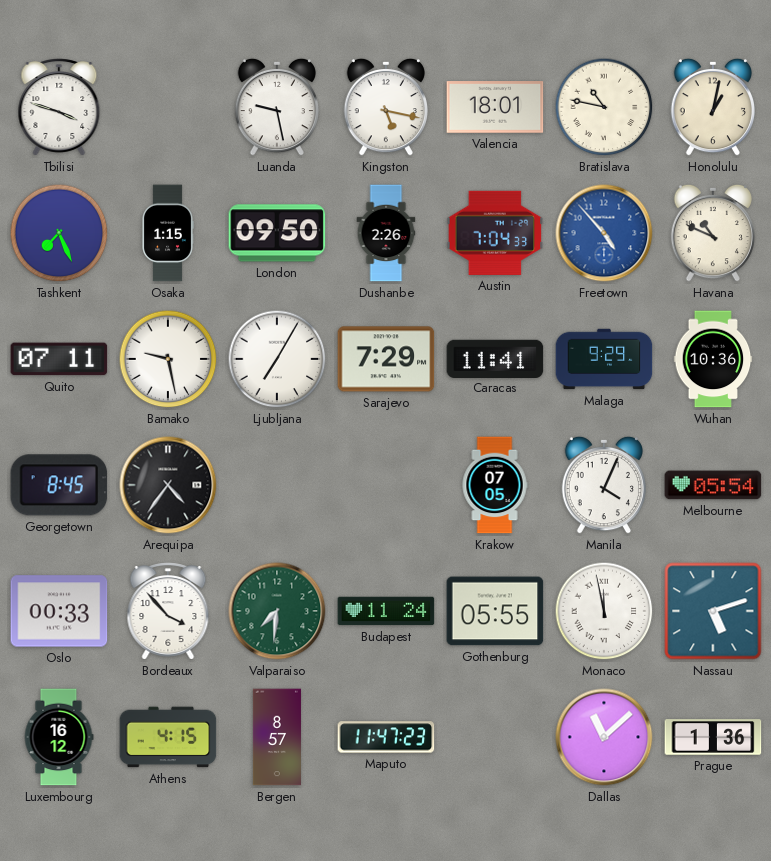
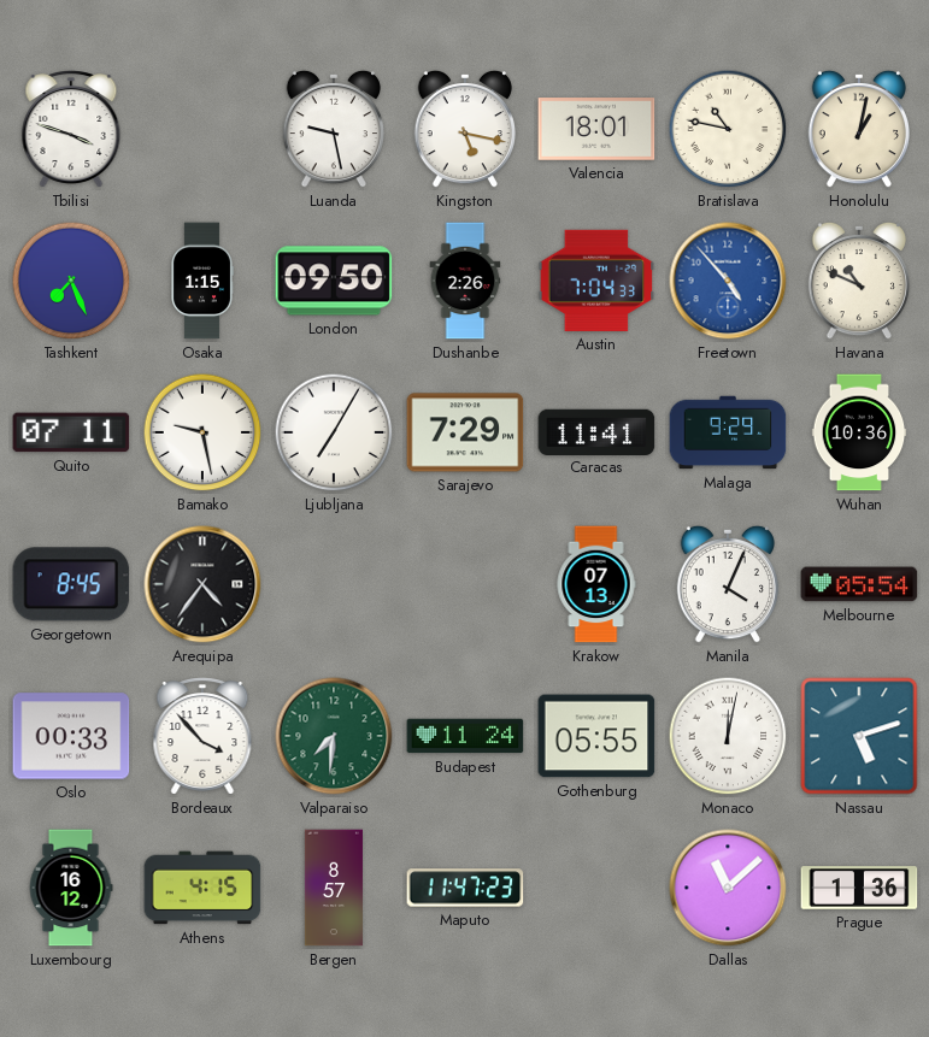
Krakow: 07:05 -> 07:13
Monaco: 11:58 -> 12:02
